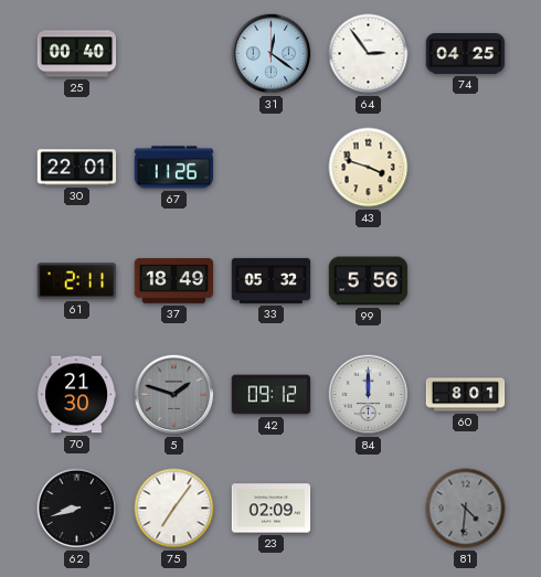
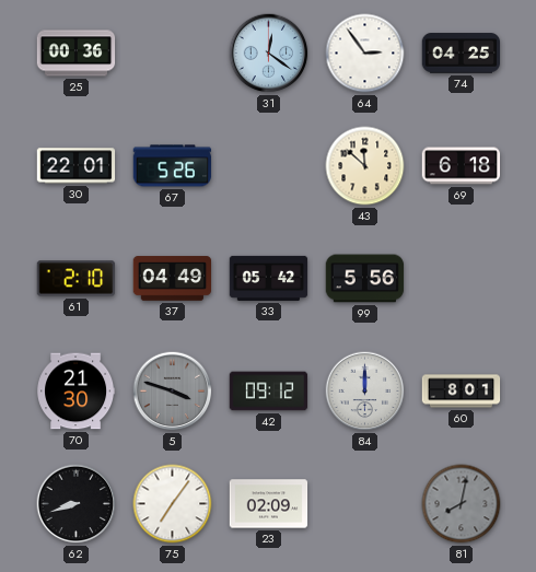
25: 00:40 -> 00:36
67: 11:26 -> 5:26
43: 3:48 -> 11:52
69: none -> 6:18
61: 2:11 -> 2:10
37: 18:49 -> 04:49
33: 05:32 -> 05:42
5: 1:48 -> 3:48
81: 4:31 -> 8:02
